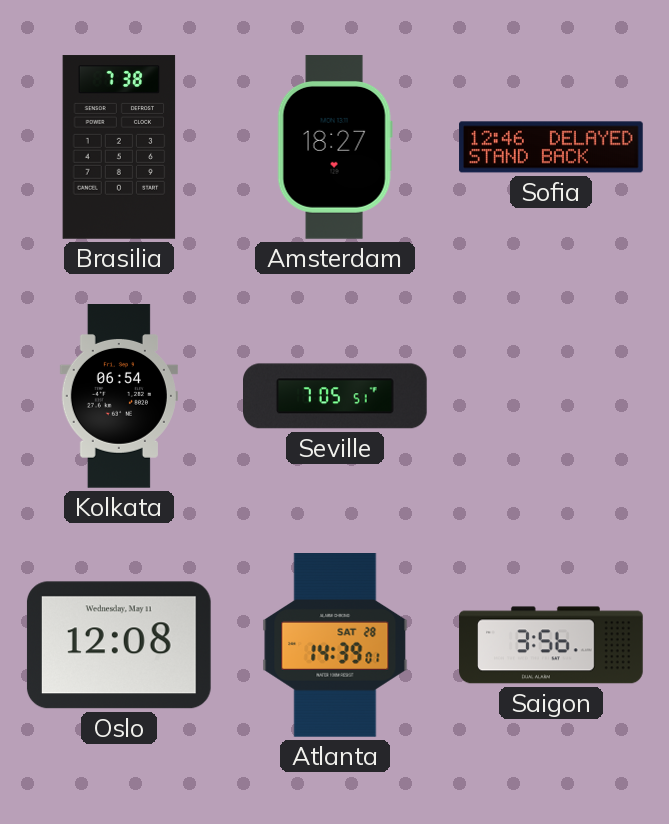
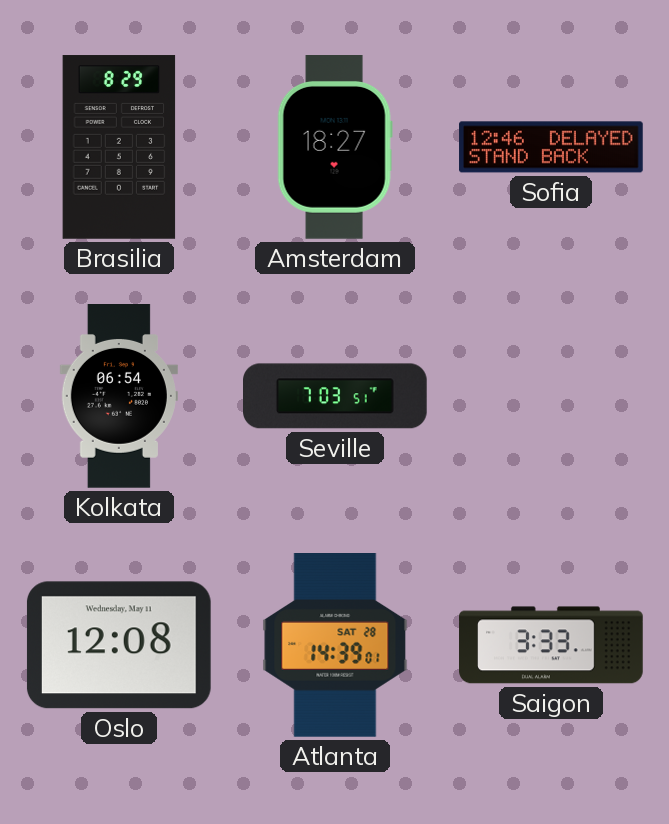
Brasilia: 7:38 -> 8:29
Seville: 7:05 -> 7:03
Saigon: 3:56 -> 3:33
